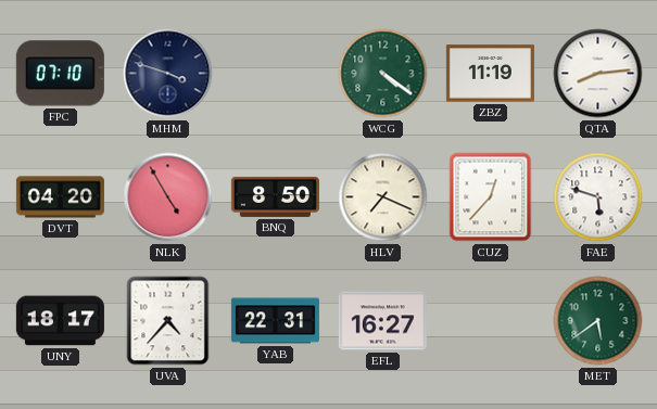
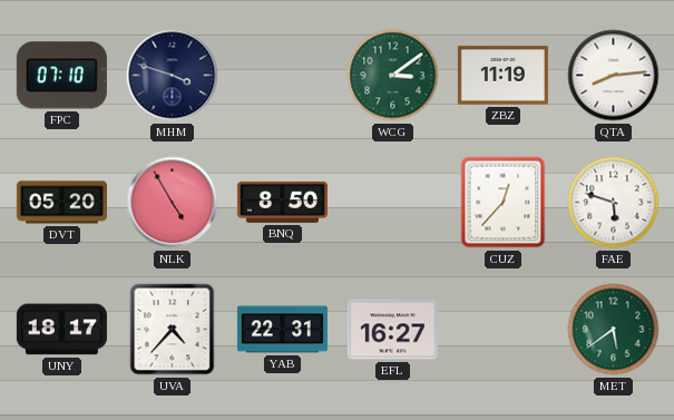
WCG: 4:21 -> 3:09
DVT: 04:20 -> 05:20
HLV: 7:19 -> none
